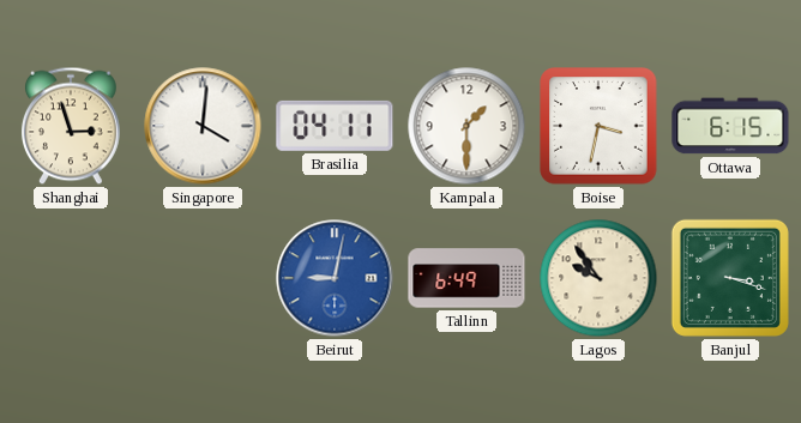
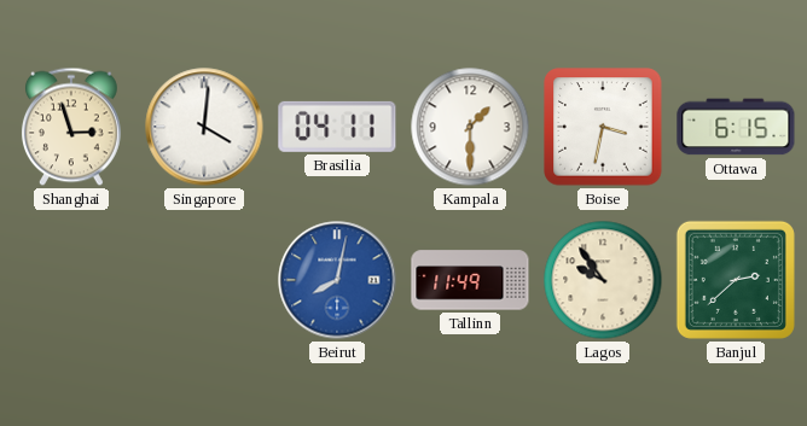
Beirut: 9:02 -> 8:02
Tallinn: 6:49 -> 11:49
Banjul: 3:18 -> 2:38
